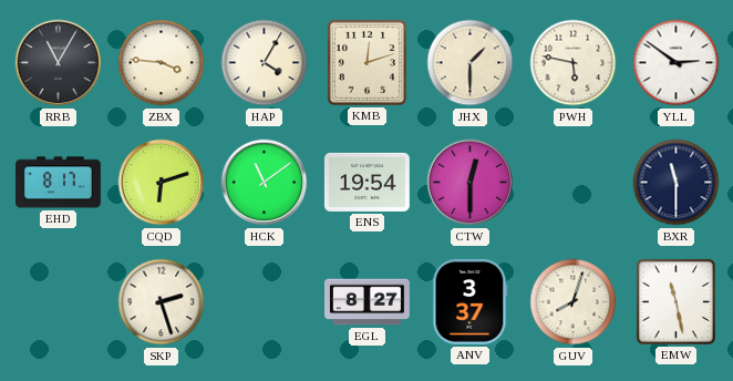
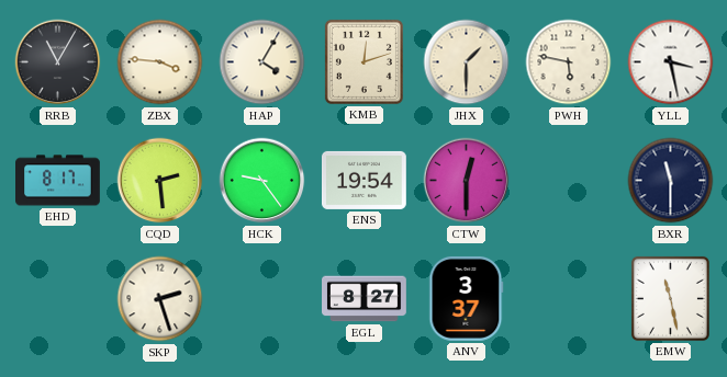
YLL: 2:51 -> 3:28
CQD: 6:12 -> 2:29
HCK: 11:09 -> 9:24
GUV: 8:03 -> none
